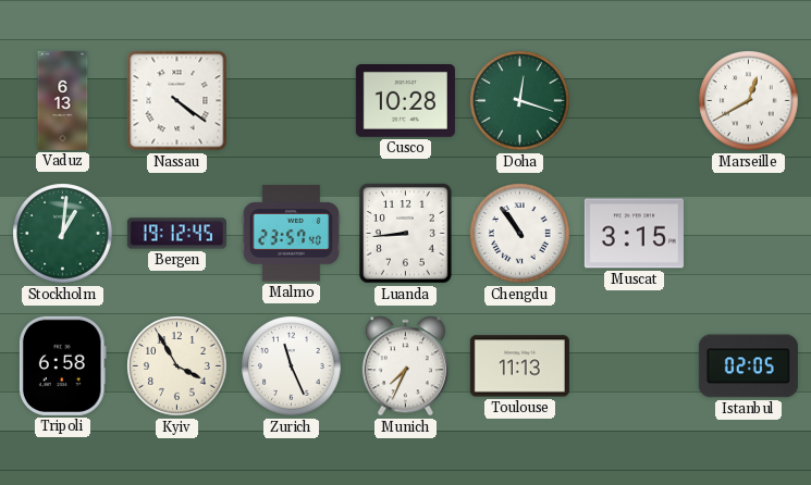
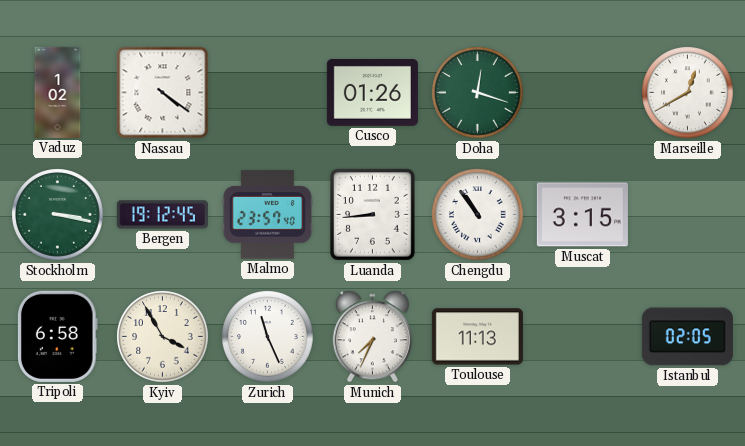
Vaduz: 6:13 -> 1:02
Cusco: 10:28 -> 01:26
Stockholm: 1:01 -> 3:17
